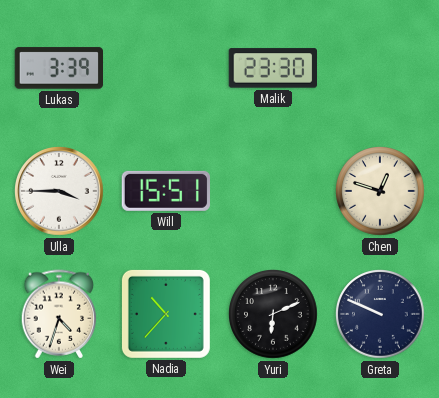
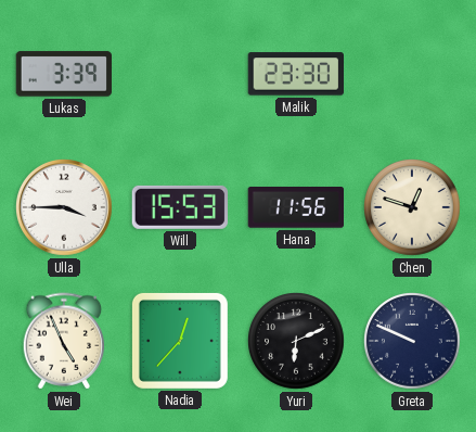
Will: 15:51 -> 15:53
Hana: none -> 11:56
Wei: 4:33 -> 4:56
Nadia: 10:37 -> 12:37
